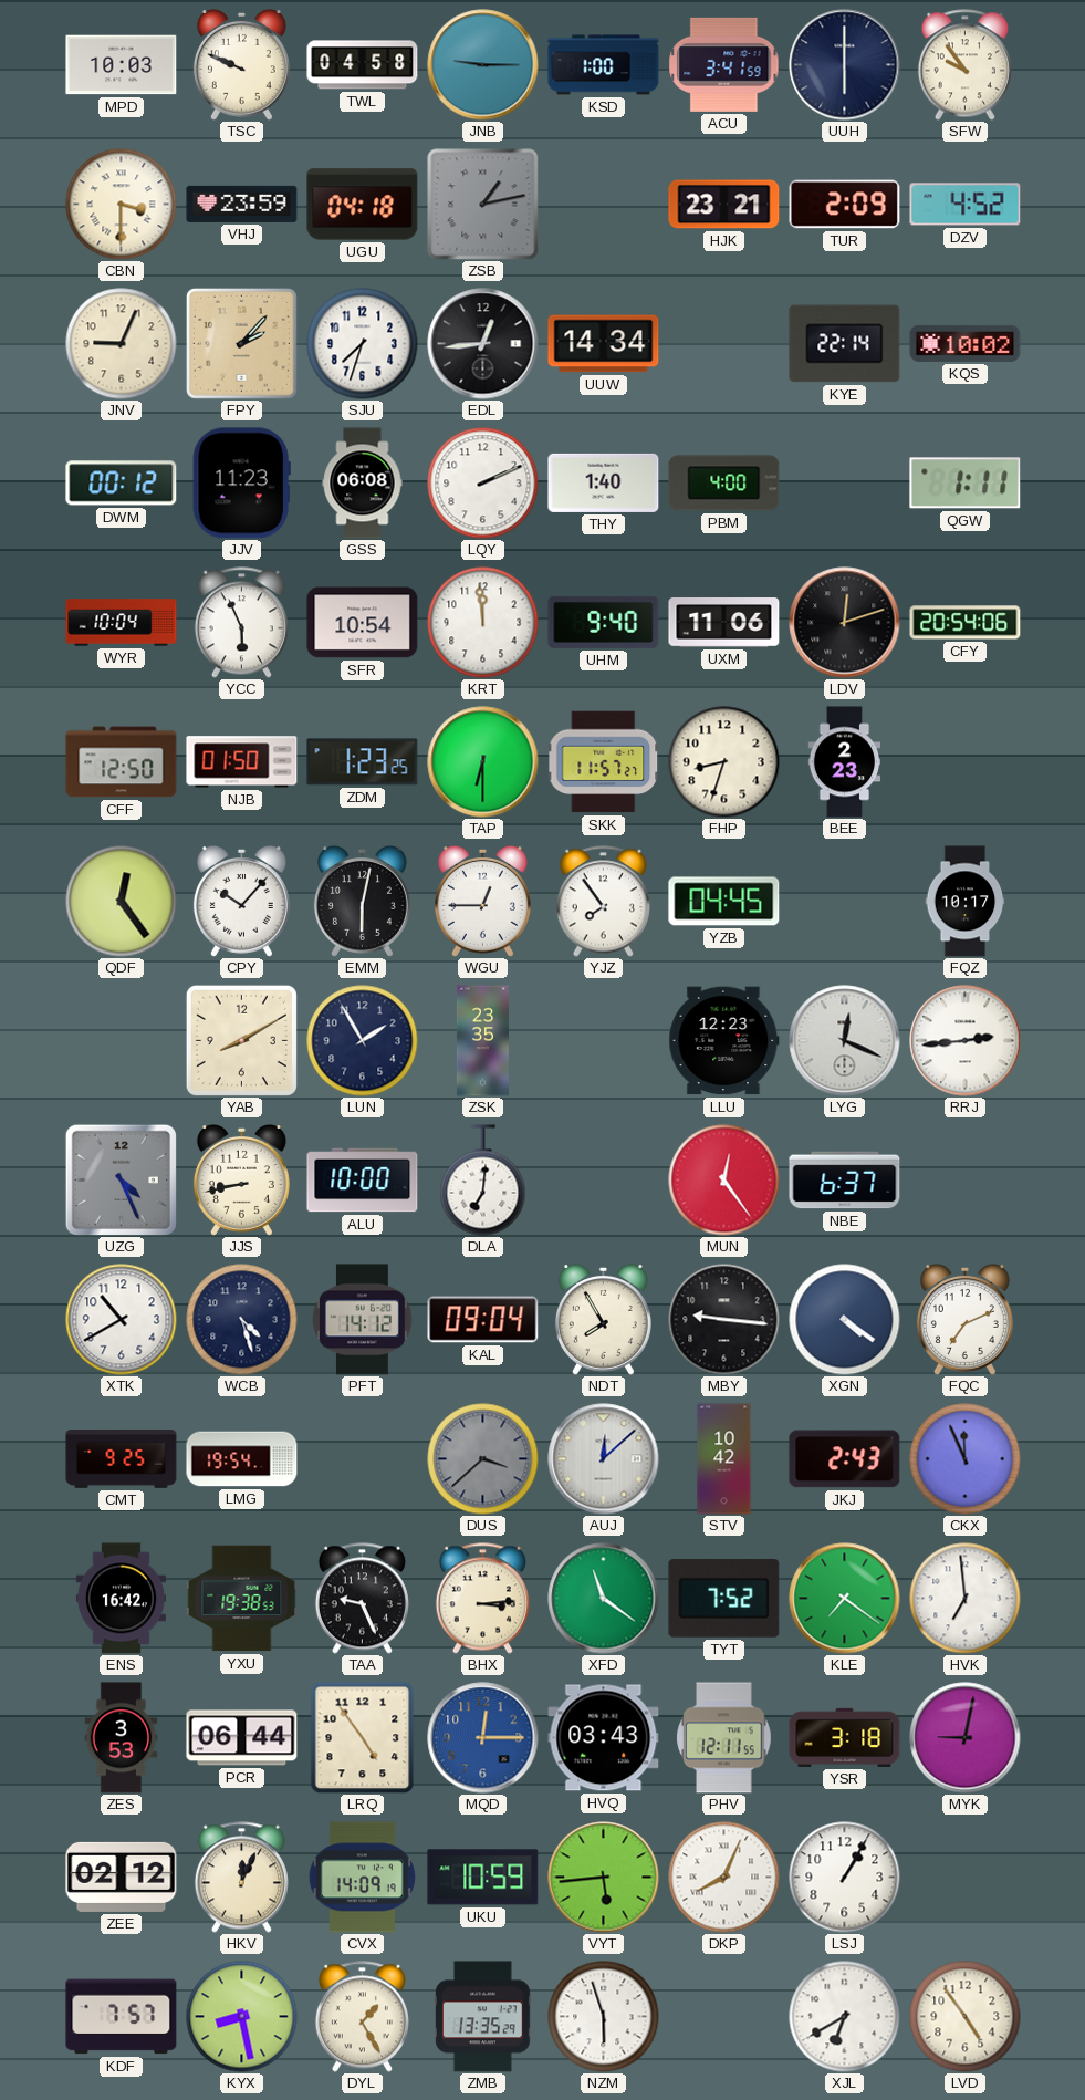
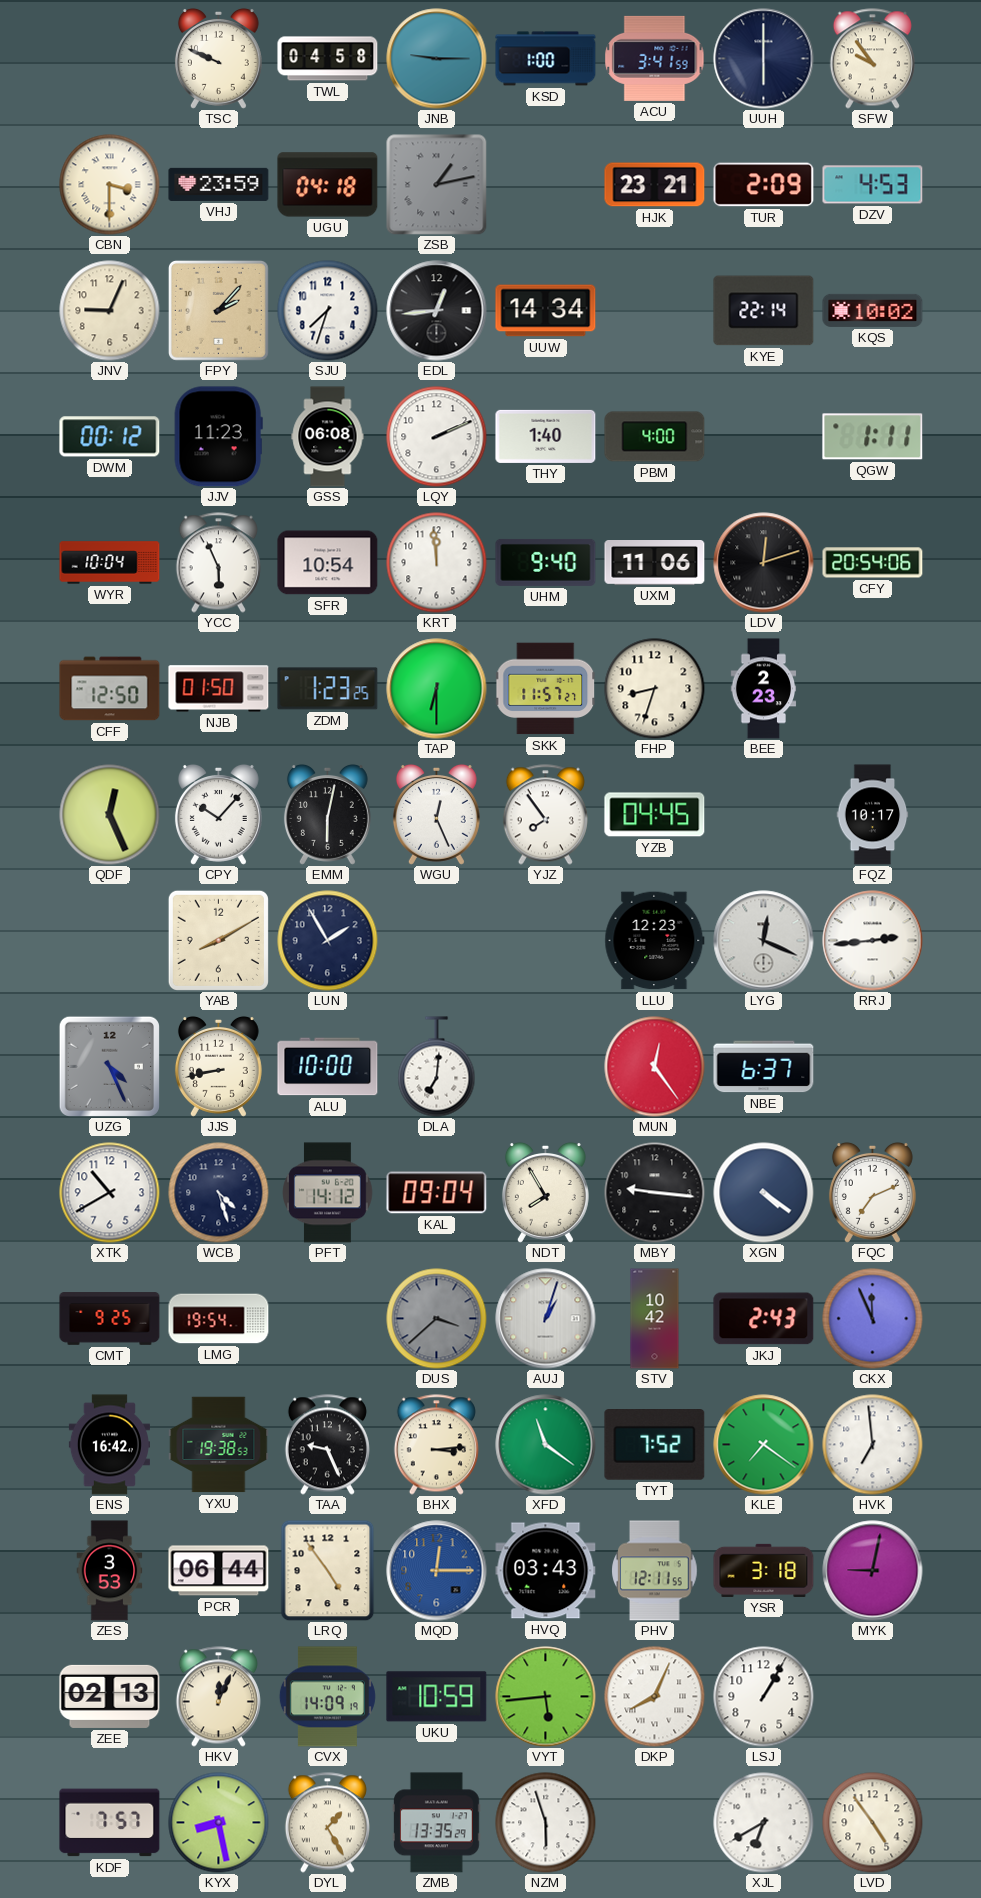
MPD: 10:03 -> none
DZV: 4:52 -> 4:53
QDF: 12:24 -> 12:26
WGU: 12:45 -> 12:26
ZSK: 23:35 -> none
AUJ: 12:08 -> 1:03
ZEE: 02:12 -> 02:13
